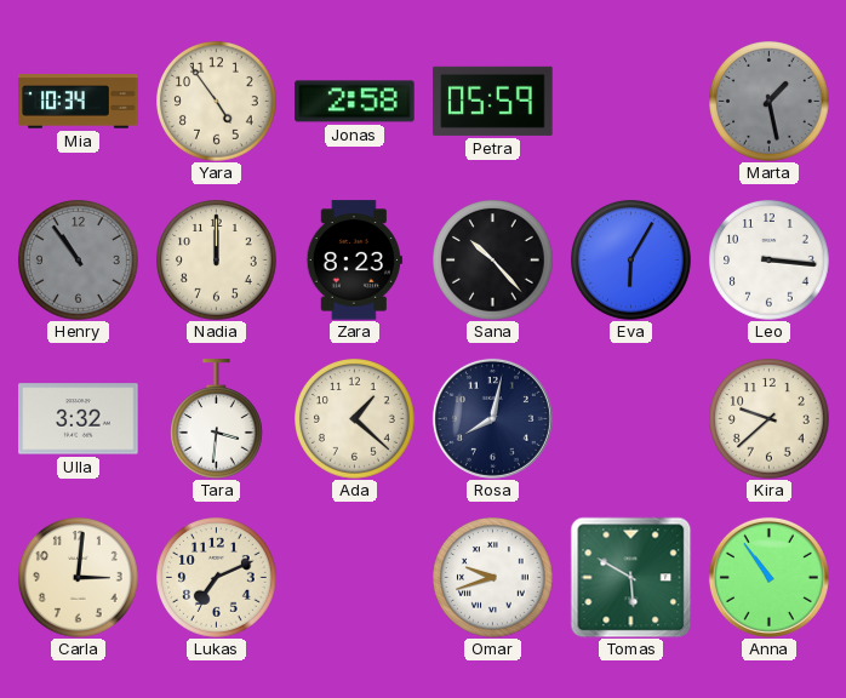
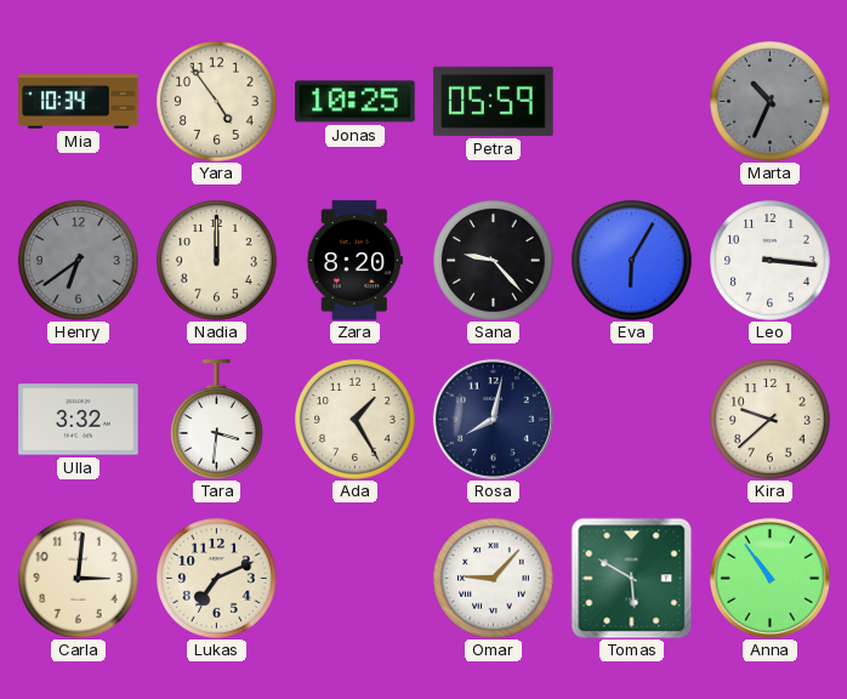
Jonas: 2:58 -> 10:25
Marta: 1:28 -> 10:34
Henry: 10:54 -> 6:39
Zara: 8:23 -> 8:20
Sana: 10:23 -> 9:23
Ada: 1:22 -> 1:25
Omar: 9:42 -> 9:07
